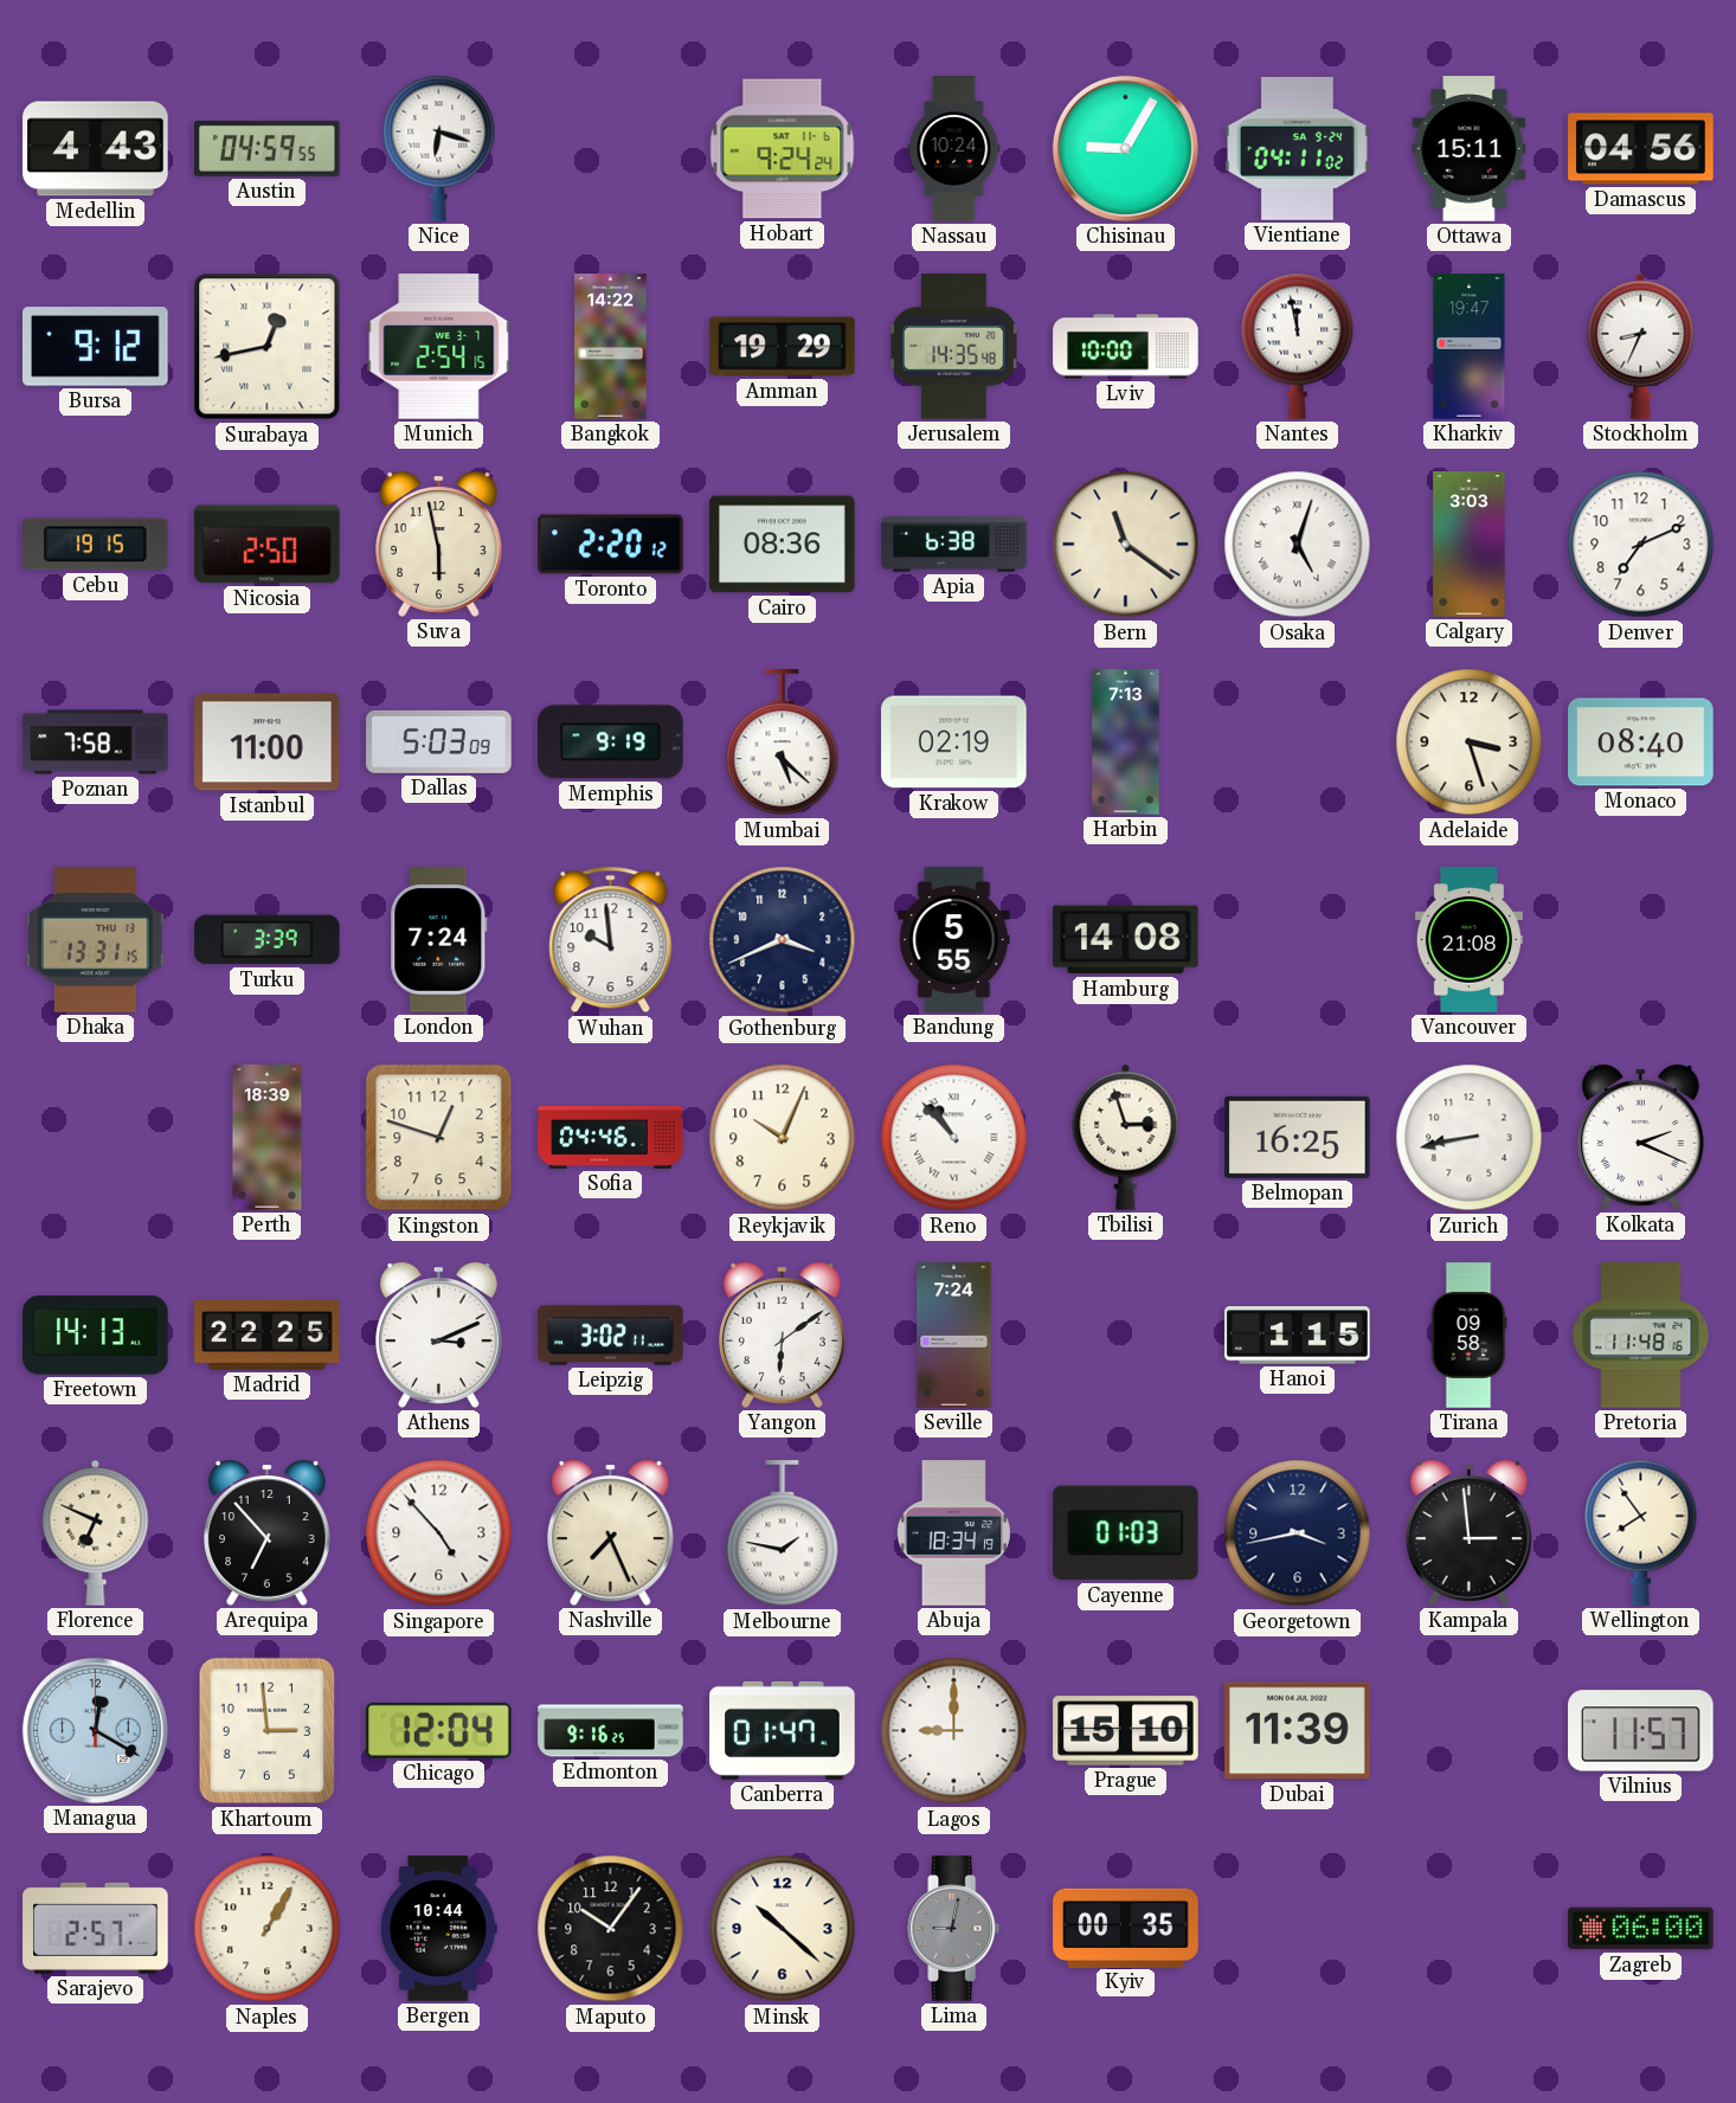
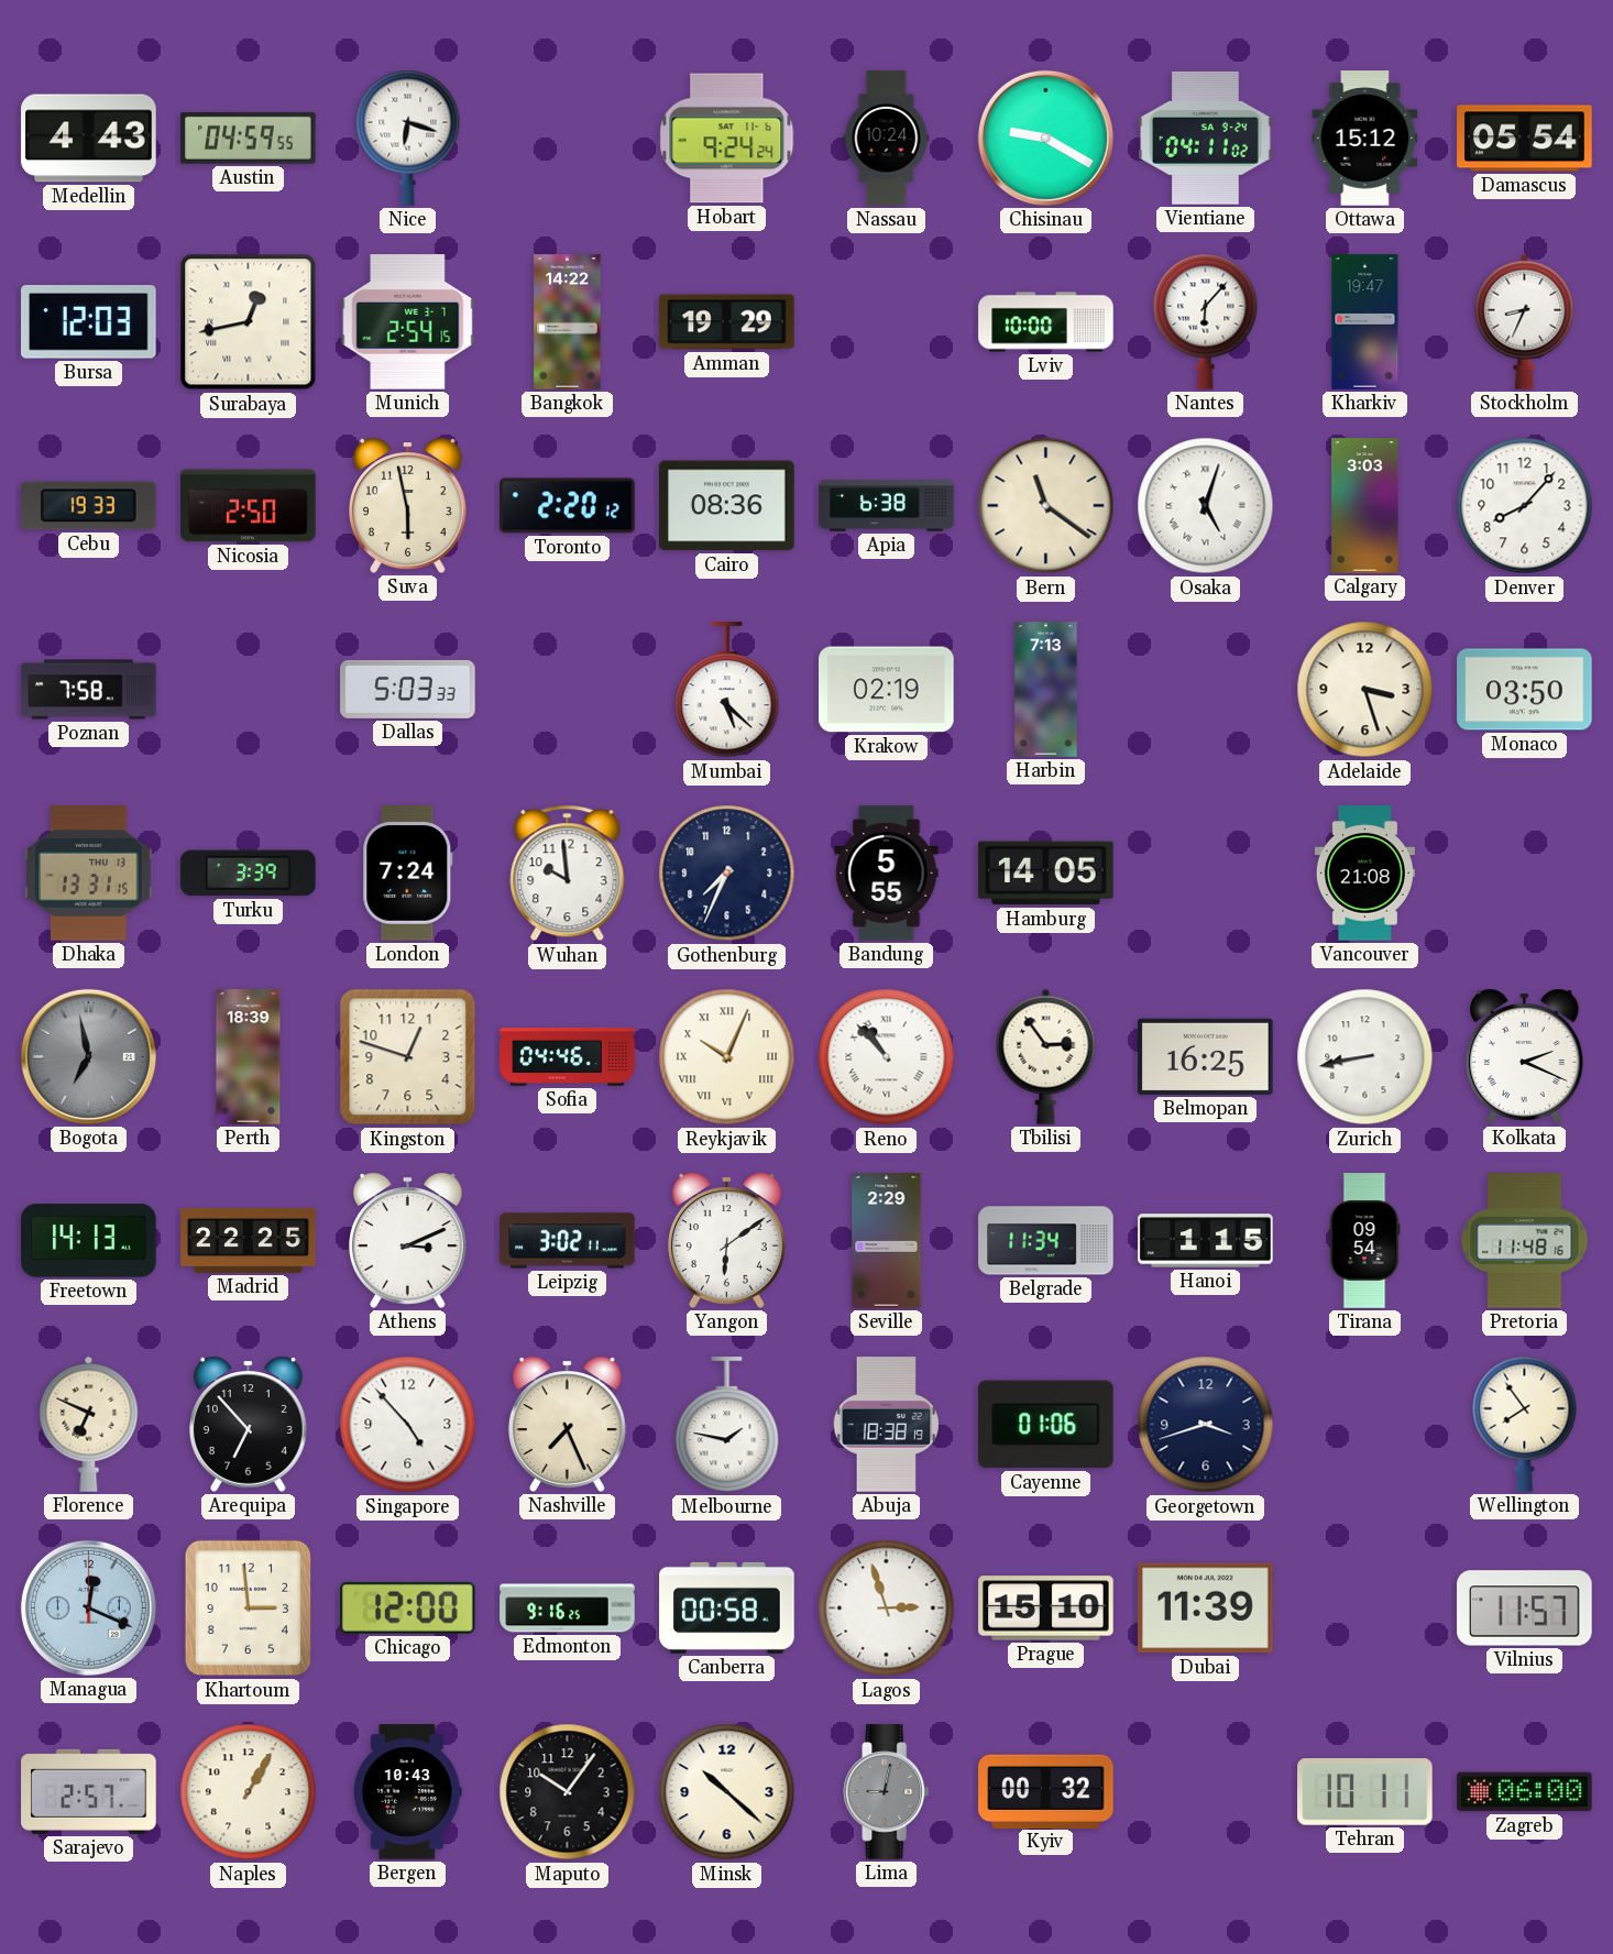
Chisinau: 9:05 -> 9:20
Ottawa: 15:11 -> 15:12
Damascus: 04:56 -> 05:54
Bursa: 9:12 -> 12:03
Jerusalem: 14:35 -> none
Nantes: 11:58 -> 6:07
Cebu: 19:15 -> 19:33
Denver: 7:11 -> 8:07
Istanbul: 11:00 -> none
Dallas: 5:03:09 -> 5:03:33
Memphis: 9:19 -> none
Monaco: 08:40 -> 03:50
Gothenburg: 3:41 -> 7:34
Hamburg: 14:08 -> 14:05
Bogota: none -> 6:58
Reykjavik numerals: Arabic -> Roman
Tbilisi: 2:57 -> 2:54
Seville: 7:24 -> 2:29
Belgrade: none -> 11:34
Tirana: 09:58 -> 09:54
Abuja: 18:34 -> 18:38
Cayenne: 01:03 -> 01:06
Georgetown: 3:43 -> 3:42
Kampala: 2:59 -> none
Managua: 12:20 -> 12:19
Chicago: 12:04 -> 12:00
Canberra: 01:47 -> 00:58
Lagos: 9:00 -> 2:57
Bergen: 10:44 -> 10:43
Kyiv: 00:35 -> 00:32
Tehran: none -> 10:11
